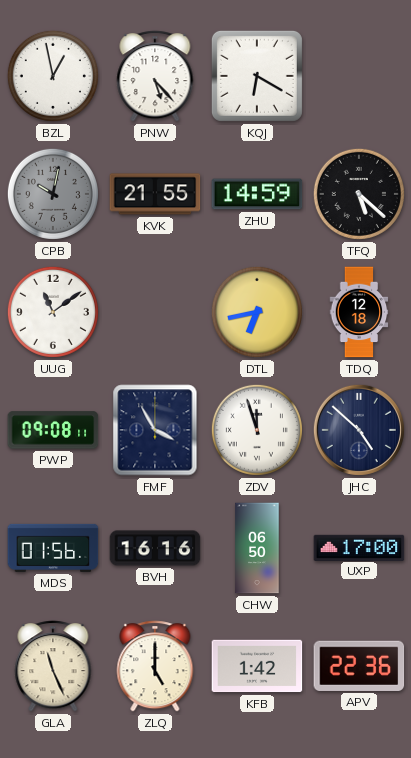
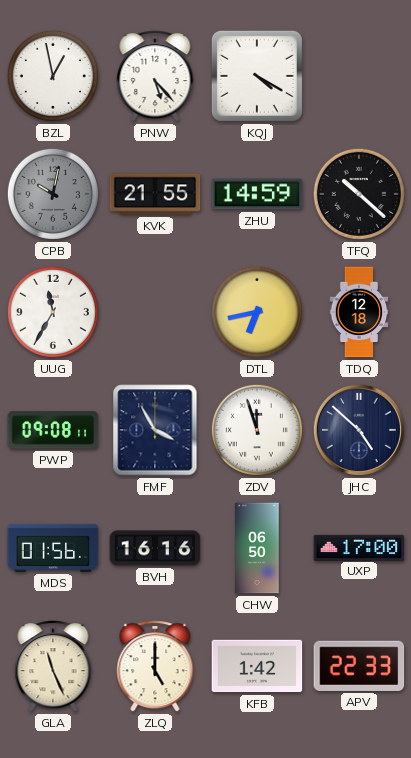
KQJ: 6:20 -> 4:20
TFQ: 5:22 -> 10:22
UUG: 11:09 -> 11:35
APV: 22:36 -> 22:33
